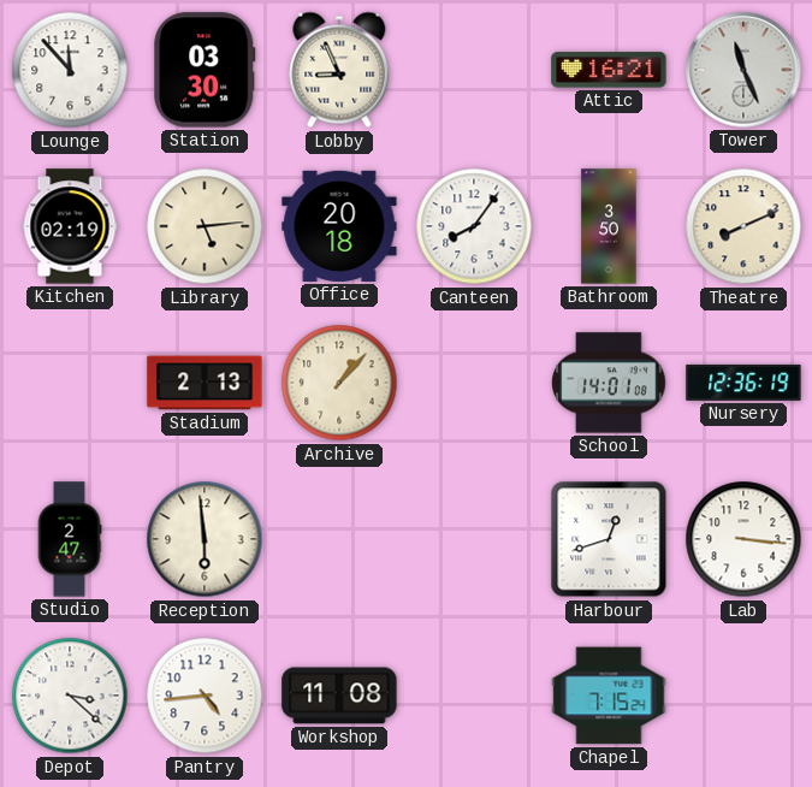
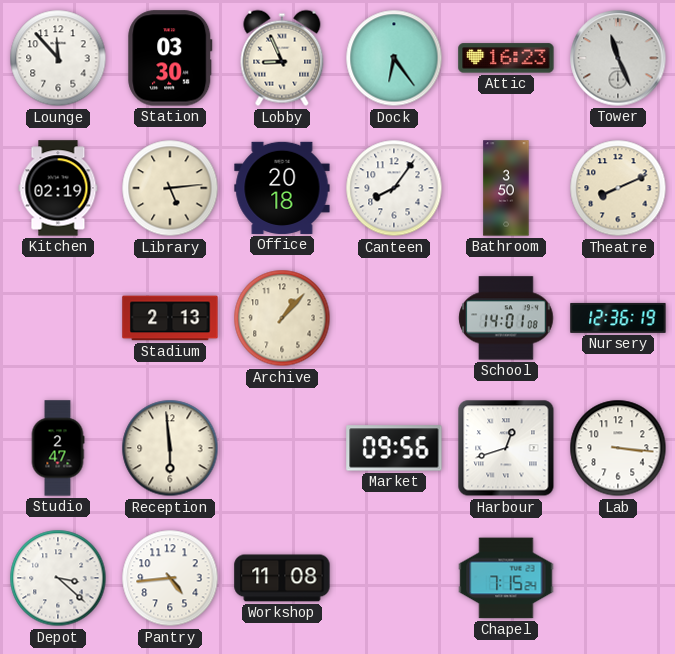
Dock: none -> 6:24
Attic: 16:21 -> 16:23
Market: none -> 09:56
